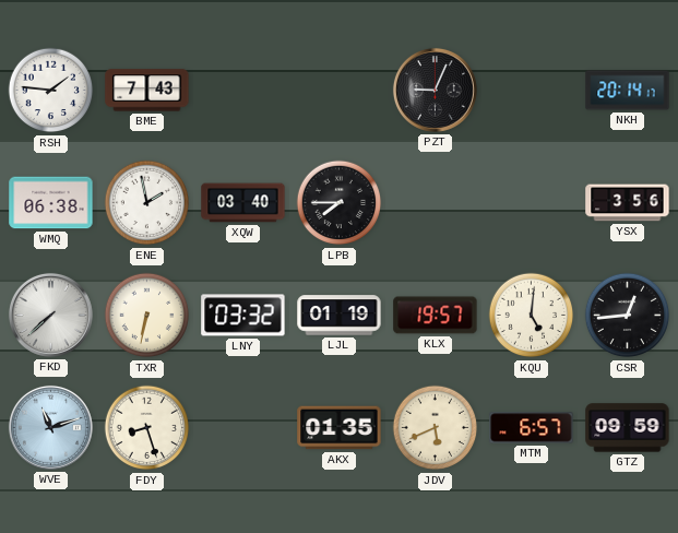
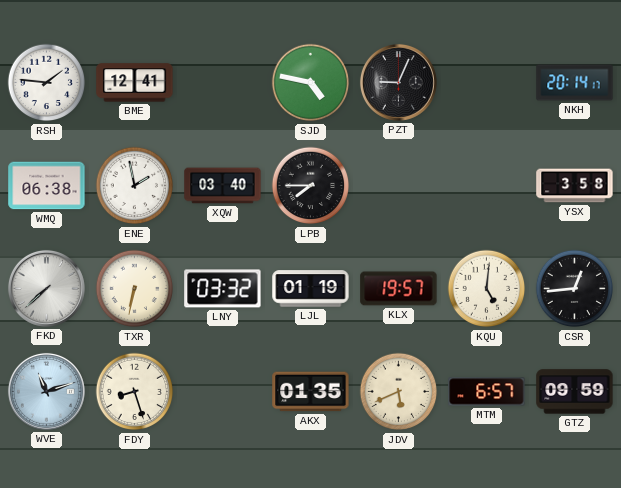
BME: 7:43 -> 12:41
SJD: none -> 4:47
YSX: 3:56 -> 3:58
